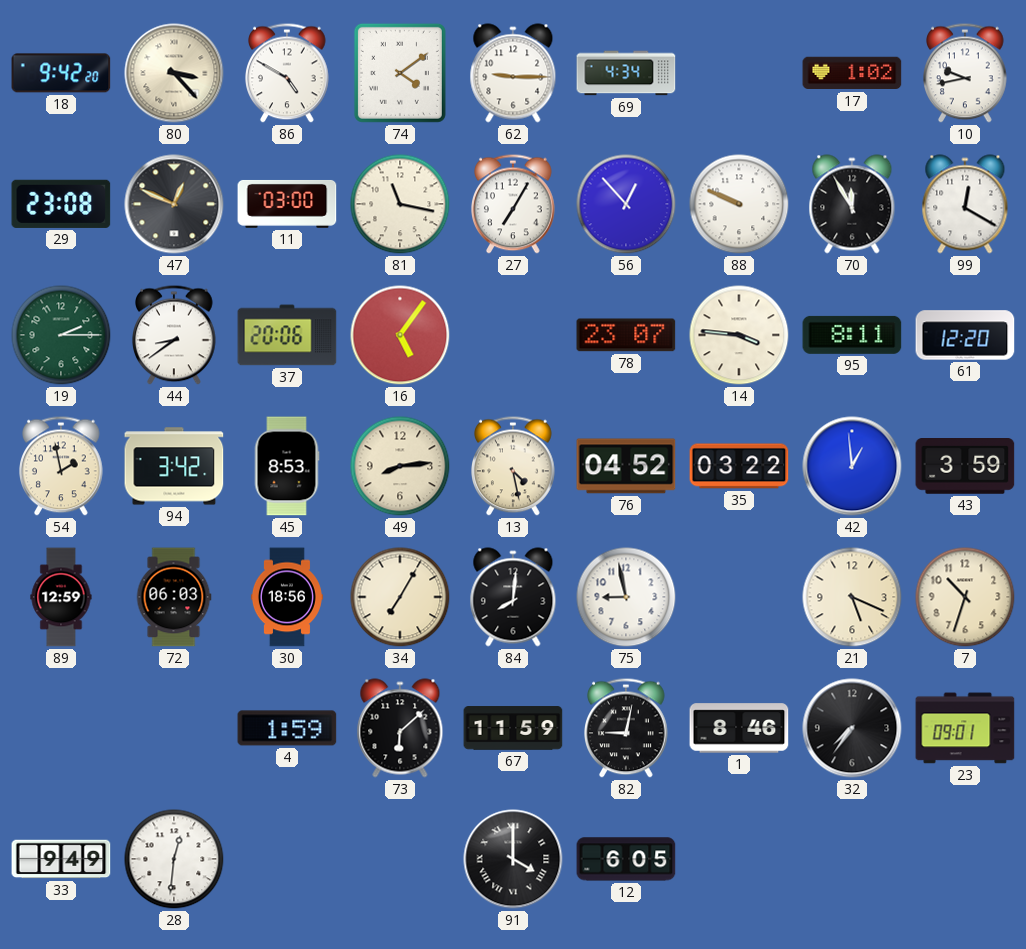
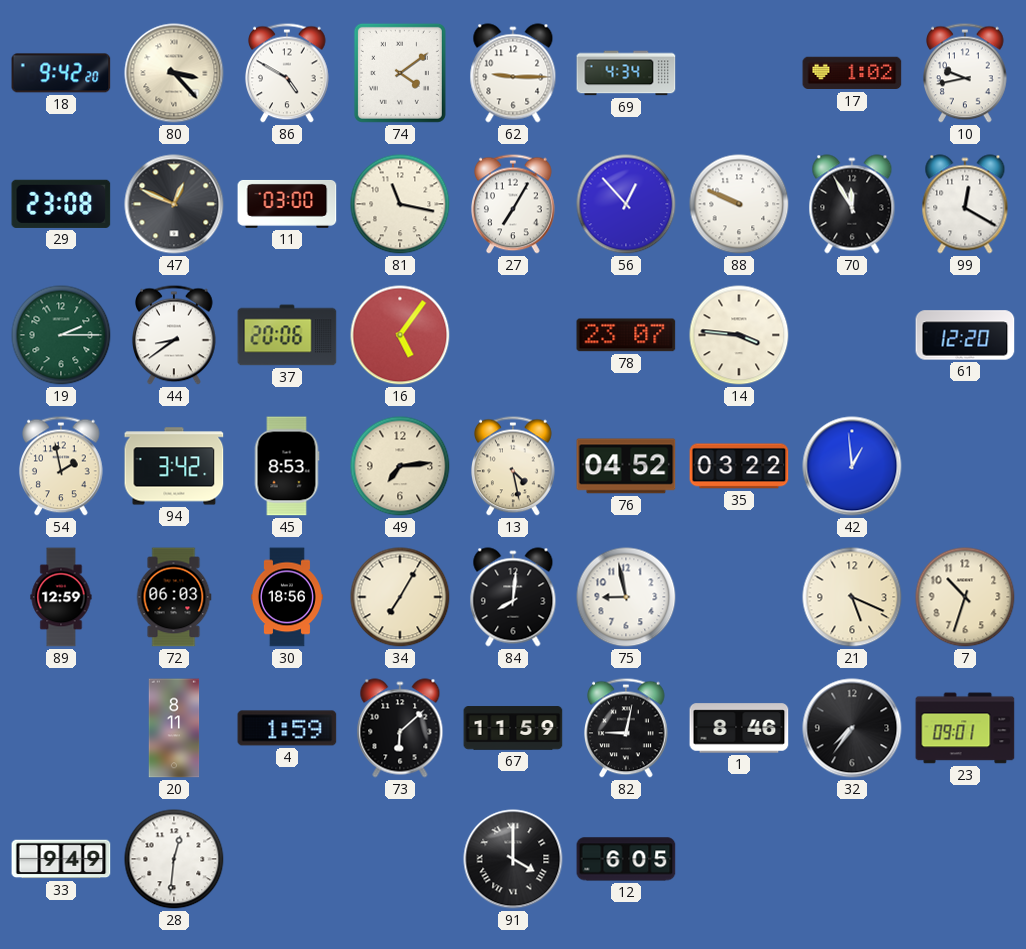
95: 8:11 -> none
49: 8:14 -> 7:14
43: 3:59 -> none
20: none -> 8:11
